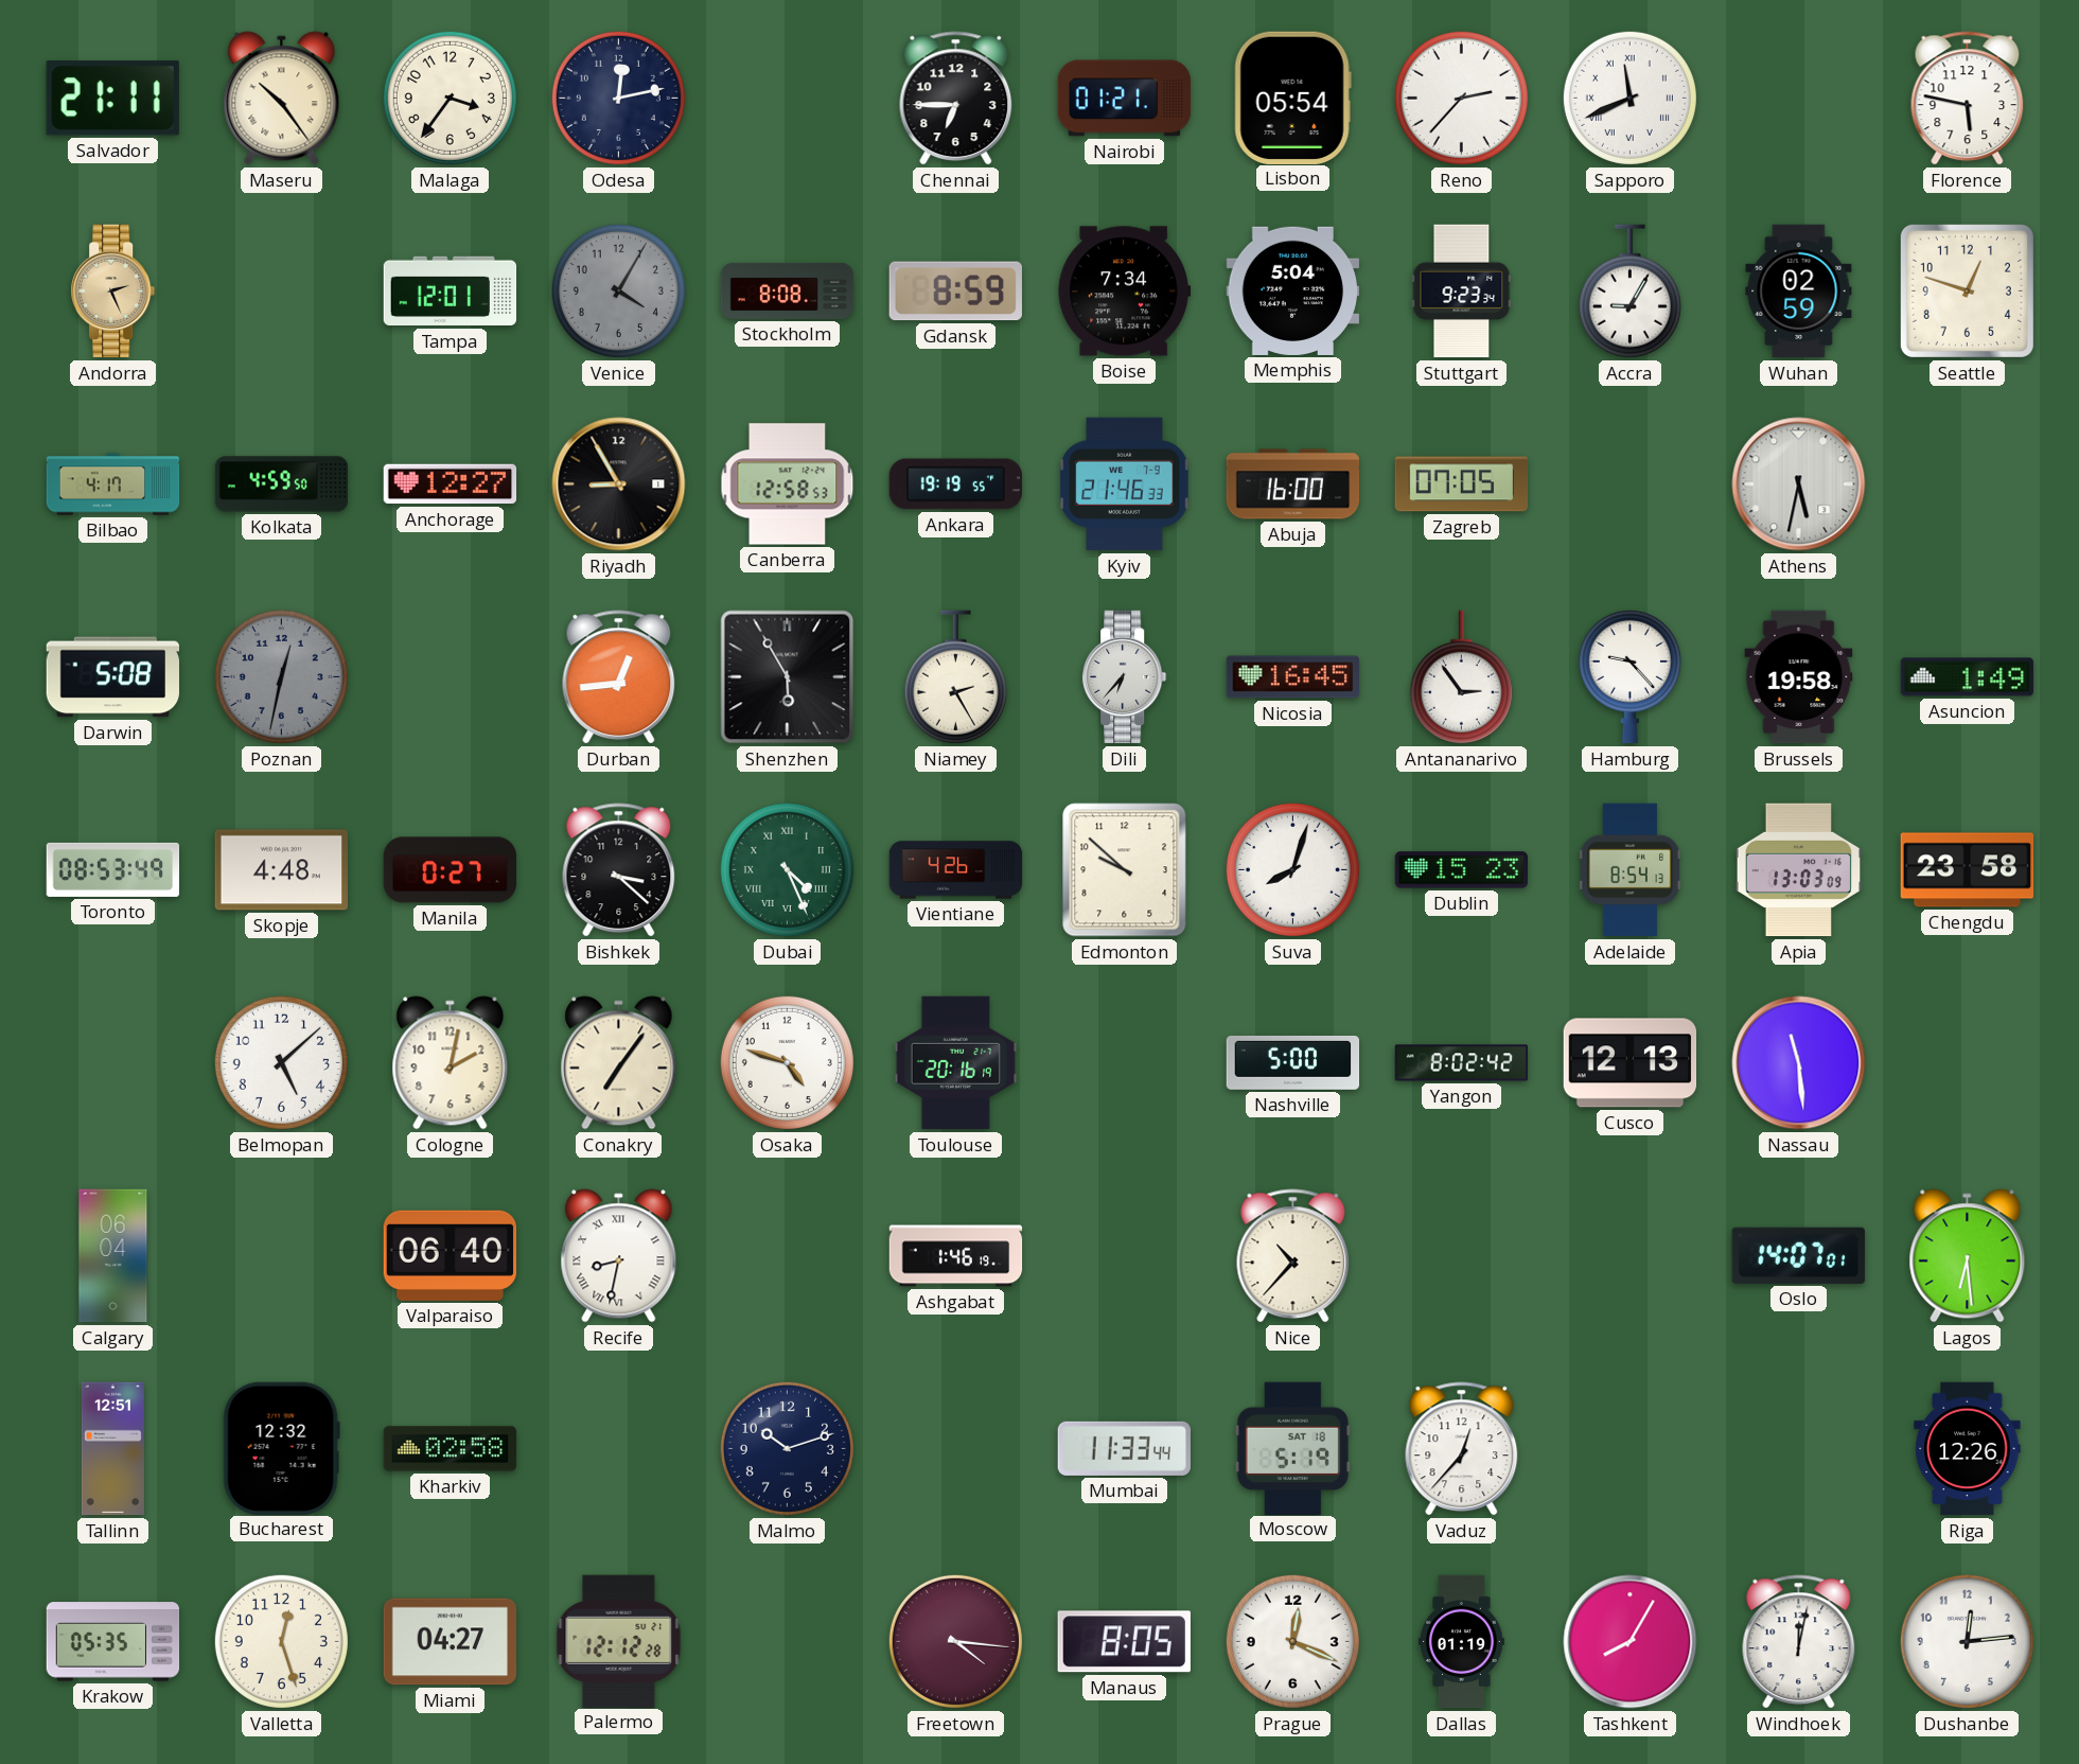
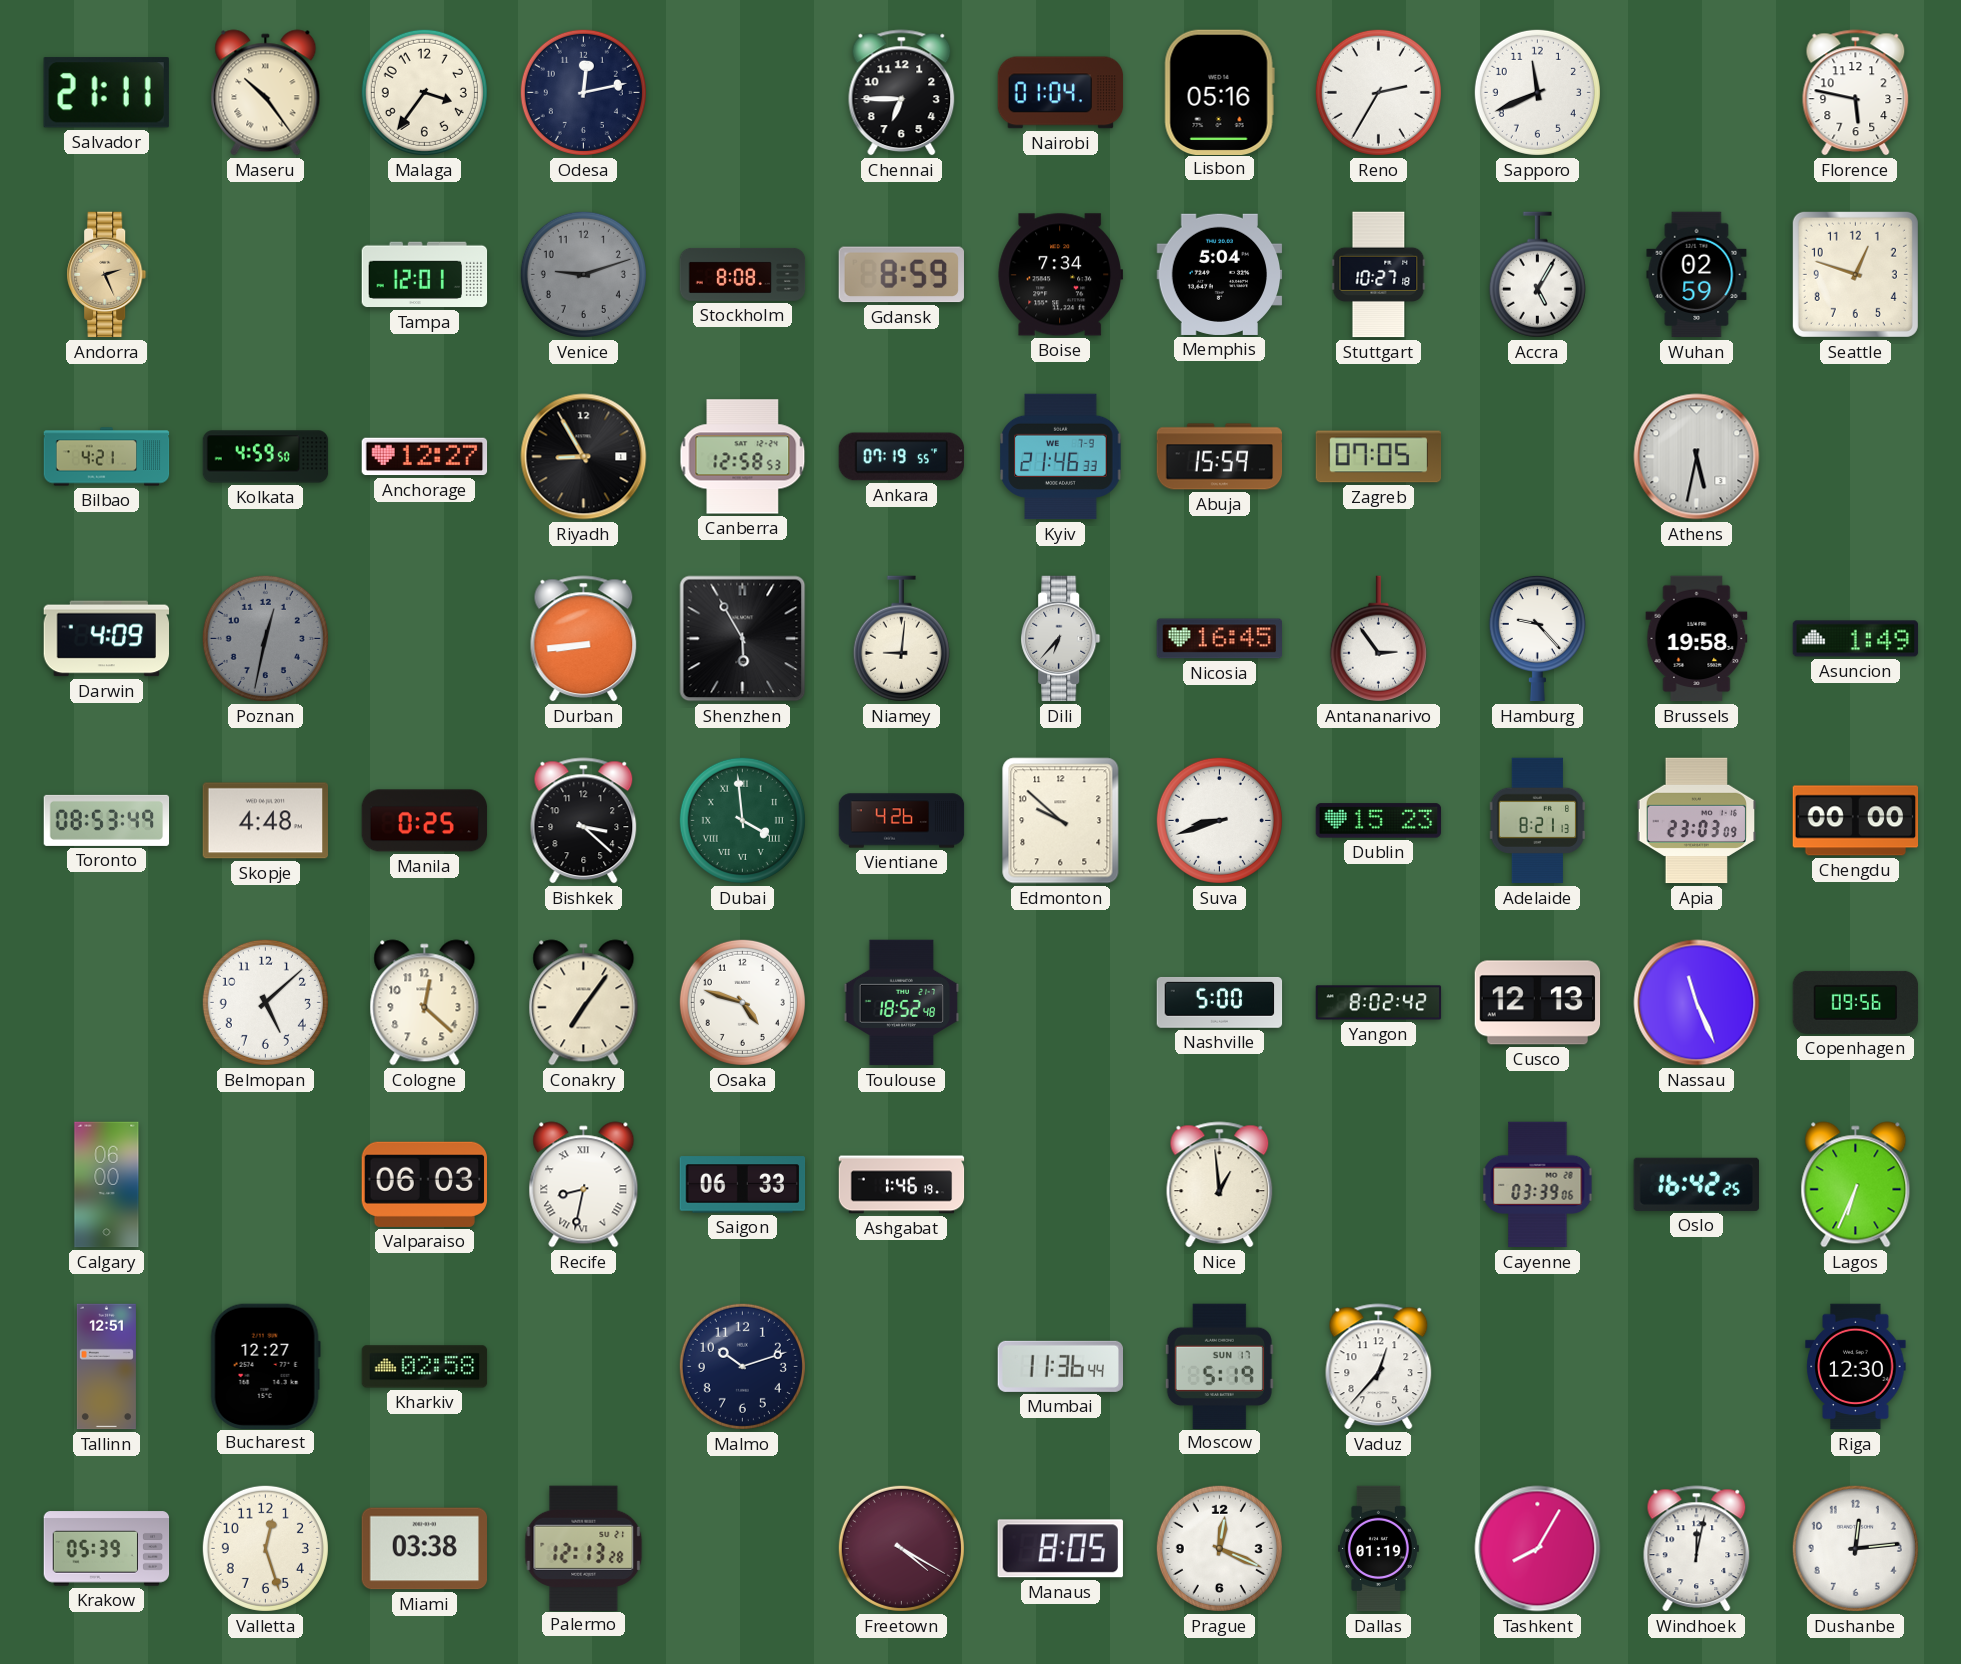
Nairobi: 01:21 -> 01:04
Lisbon: 05:54 -> 05:16
Reno: 2:37 -> 2:35
Sapporo numerals: Roman -> Arabic
Venice: 4:05 -> 9:12
Stuttgart: 9:23 -> 10:27
Accra: 9:05 -> 5:05
Bilbao: 4:17 -> 4:21
Ankara: 19:19 -> 07:19
Abuja: 16:00 -> 15:59
Darwin: 5:08 -> 4:09
Durban: 12:44 -> 8:44
Niamey: 2:25 -> 9:01
Manila: 0:27 -> 0:25
Dubai: 4:26 -> 3:59
Suva: 8:03 -> 8:42
Adelaide: 8:54 -> 8:21
Apia: 13:03 -> 23:03
Chengdu: 23:58 -> 00:00
Cologne: 2:02 -> 12:22
Toulouse: 20:16 -> 18:52
Nassau: 11:29 -> 11:26
Copenhagen: none -> 09:56
Calgary: 06:04 -> 06:00
Valparaiso: 06:40 -> 06:03
Saigon: none -> 06:33
Nice: 10:37 -> 12:59
Cayenne: none -> 03:39
Oslo: 14:07 -> 16:42
Lagos: 6:29 -> 6:34
Bucharest: 12:32 -> 12:27
Mumbai: 11:33 -> 11:36
Moscow date: SAT 18 -> SUN 17
Riga: 12:26 -> 12:30
Krakow: 05:35 -> 05:39
Miami: 04:27 -> 03:38
Palermo: 12:12 -> 12:13
Freetown: 4:16 -> 4:20
